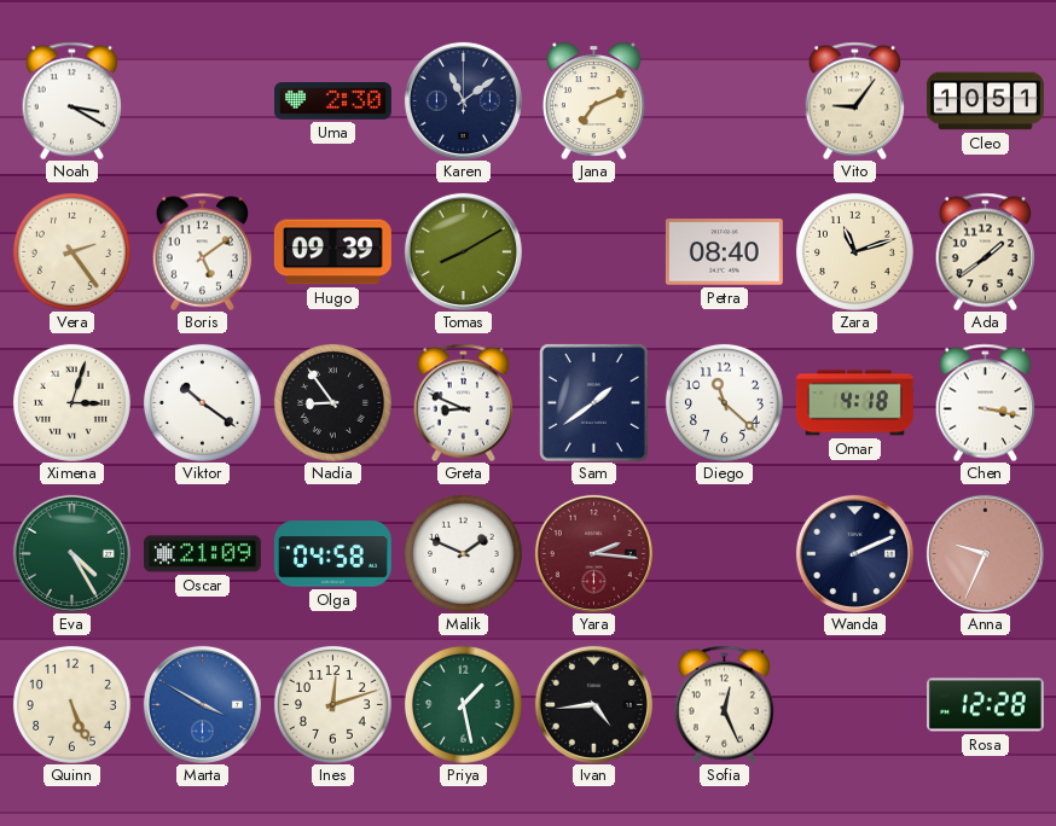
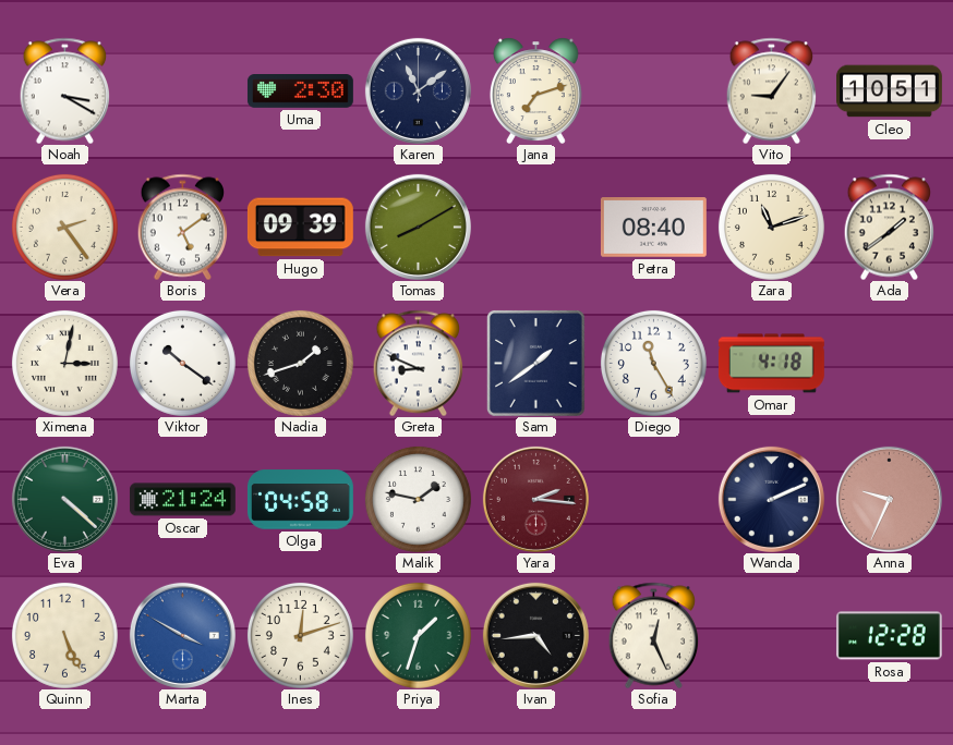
Jana: 7:11 -> 7:12
Ximena: 3:03 -> 3:02
Nadia: 8:54 -> 1:42
Diego: 11:22 -> 11:25
Chen: 3:17 -> none
Eva: 4:25 -> 4:22
Oscar: 21:09 -> 21:24
Malik: 1:49 -> 1:47
Priya: 1:28 -> 1:33
